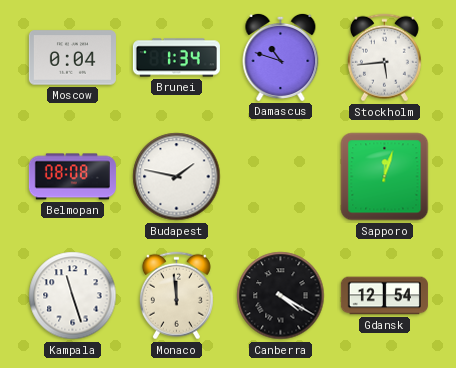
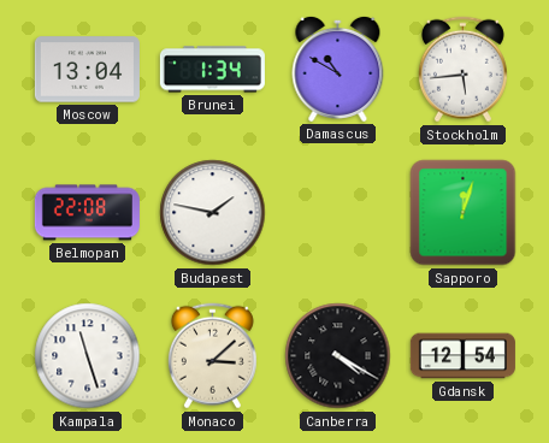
Moscow: 0:04 -> 13:04
Damascus: 10:48 -> 10:50
Belmopan: 08:08 -> 22:08
Monaco: 11:59 -> 3:08
